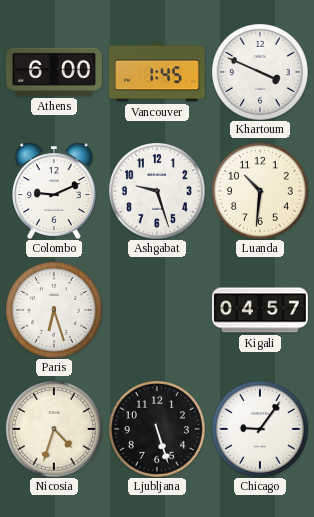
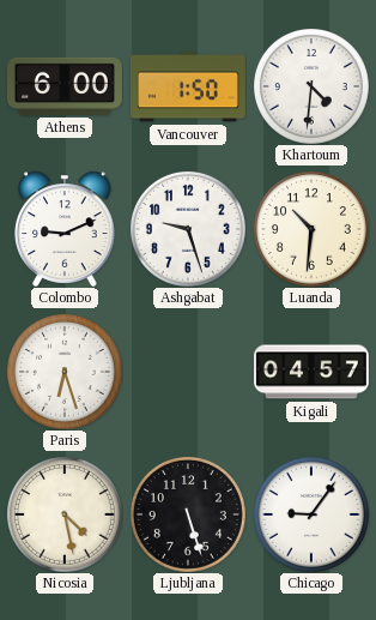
Vancouver: 1:45 -> 1:50
Khartoum: 3:49 -> 4:31
Nicosia: 4:33 -> 4:28
